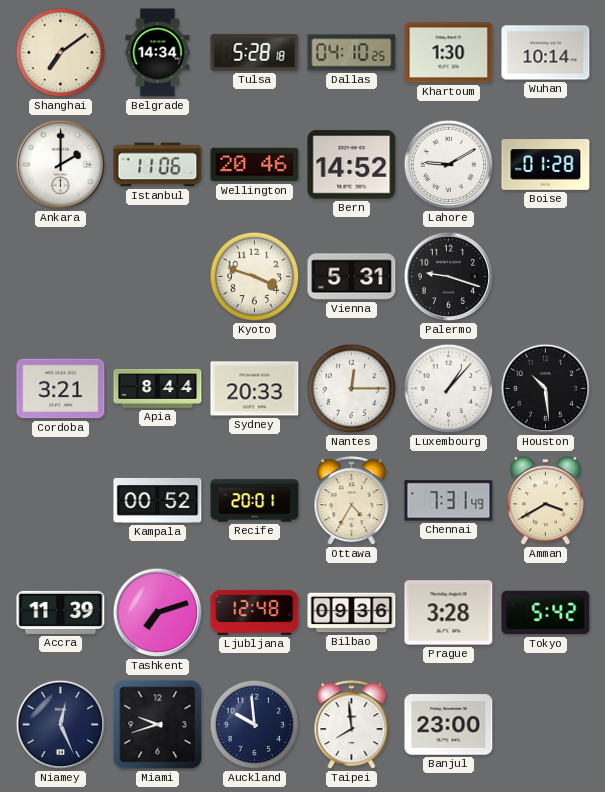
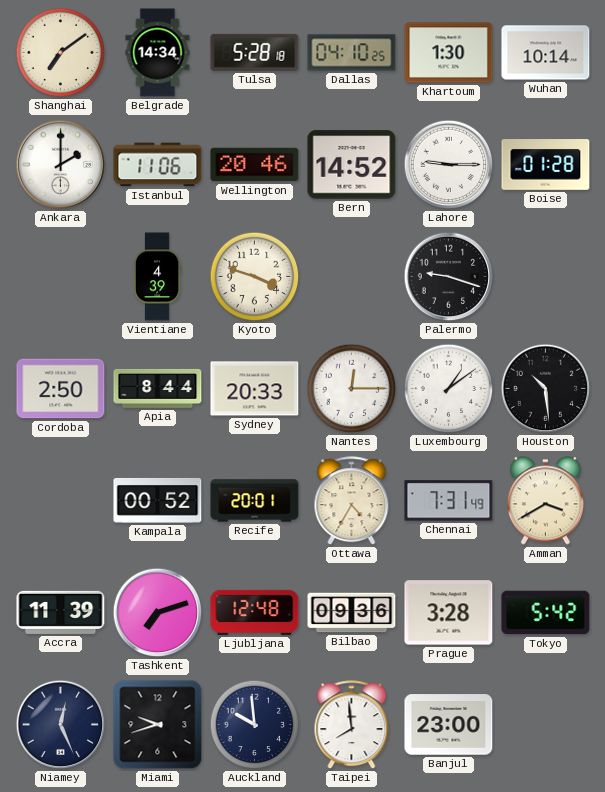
Lahore: 9:10 -> 9:15
Vientiane: none -> 4:39
Vienna: 5:31 -> none
Cordoba: 3:21 -> 2:50
Luxembourg: 1:07 -> 1:09
